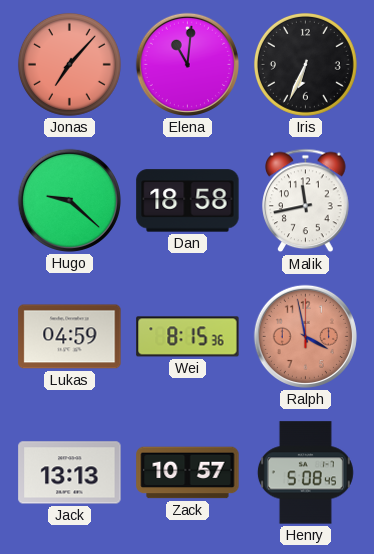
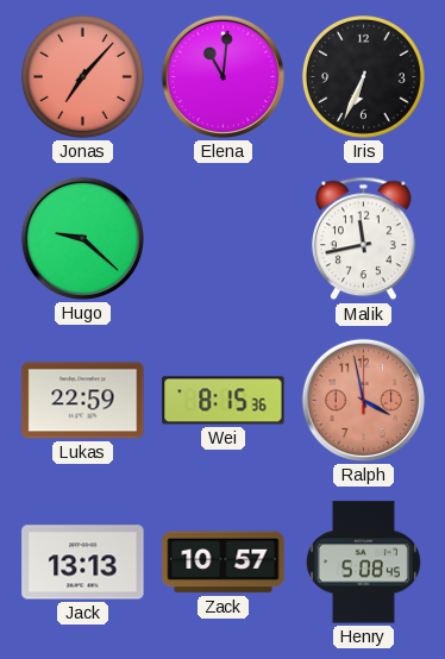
Dan: 18:58 -> none
Lukas: 04:59 -> 22:59
